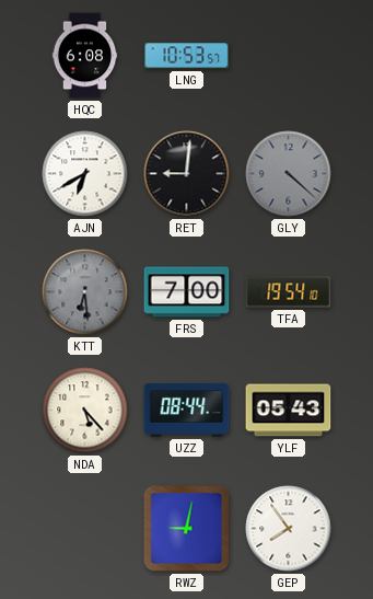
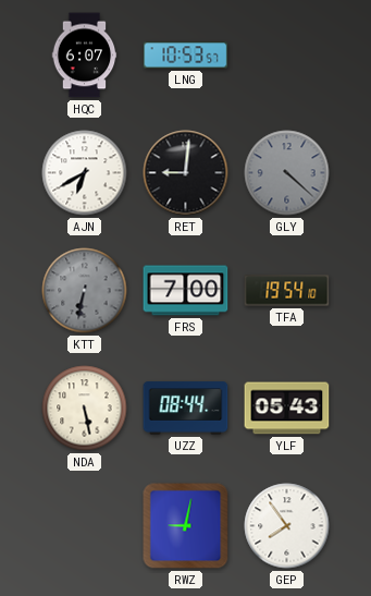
HQC: 6:08 -> 6:07
KTT: 6:29 -> 6:32
NDA: 5:23 -> 5:28
